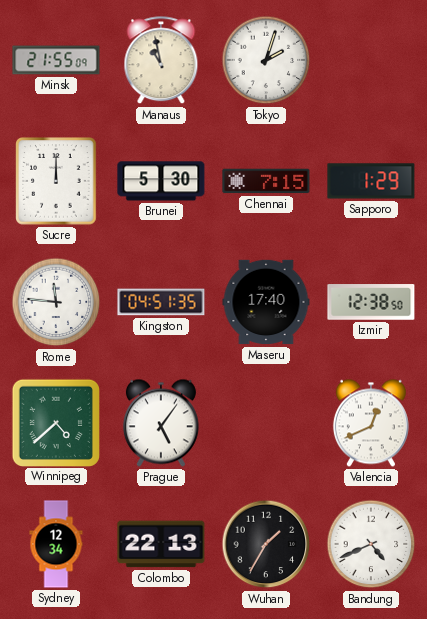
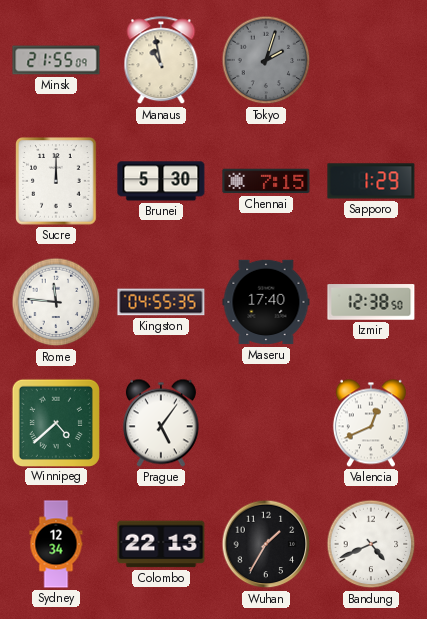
Tokyo dial: white -> grey
Kingston: 04:51 -> 04:55
